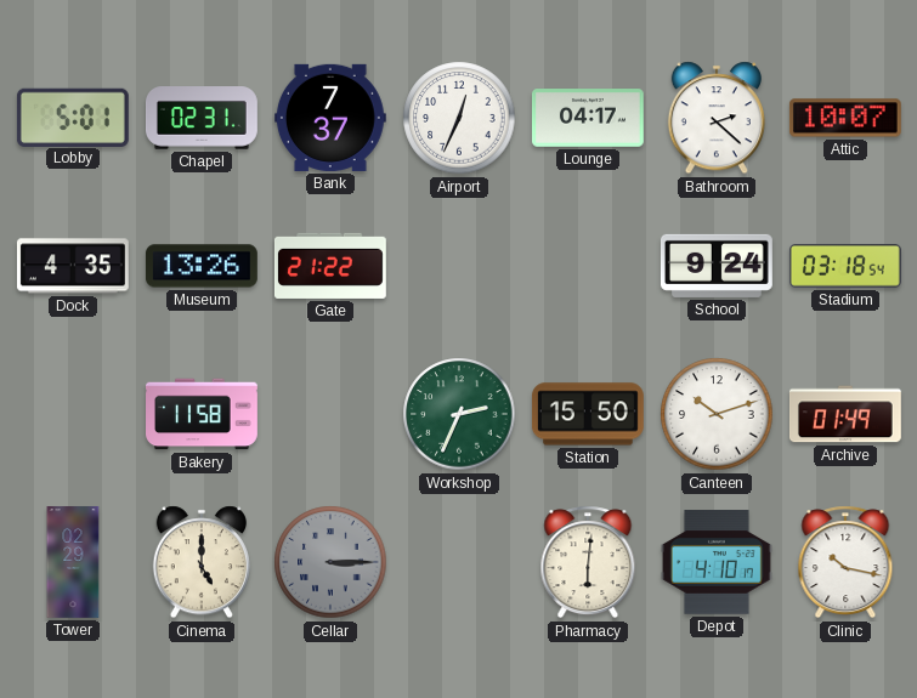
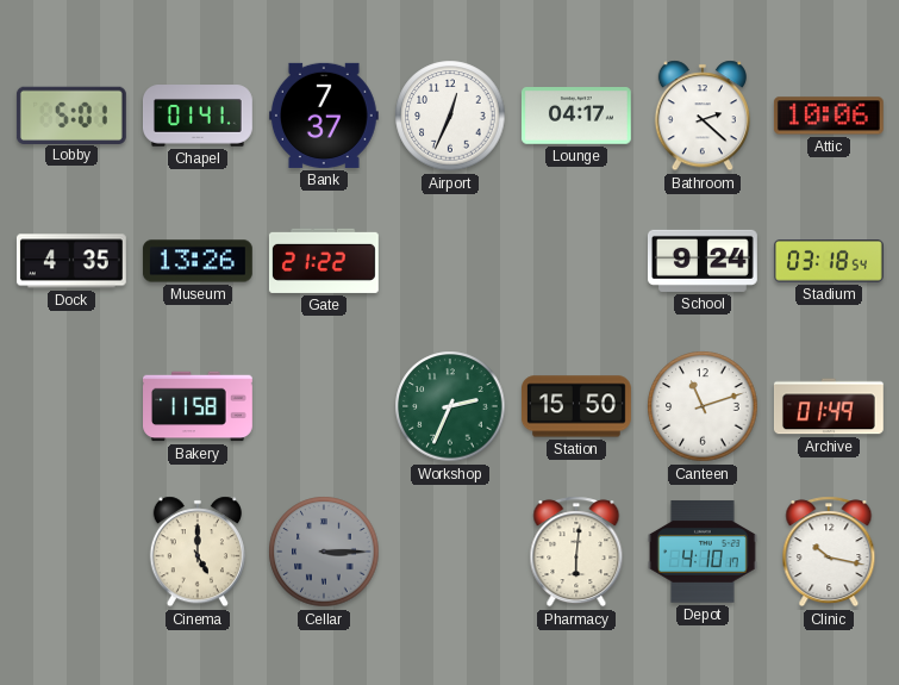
Chapel: 02:31 -> 01:41
Attic: 10:07 -> 10:06
Canteen: 10:12 -> 11:12
Tower: 02:29 -> none
